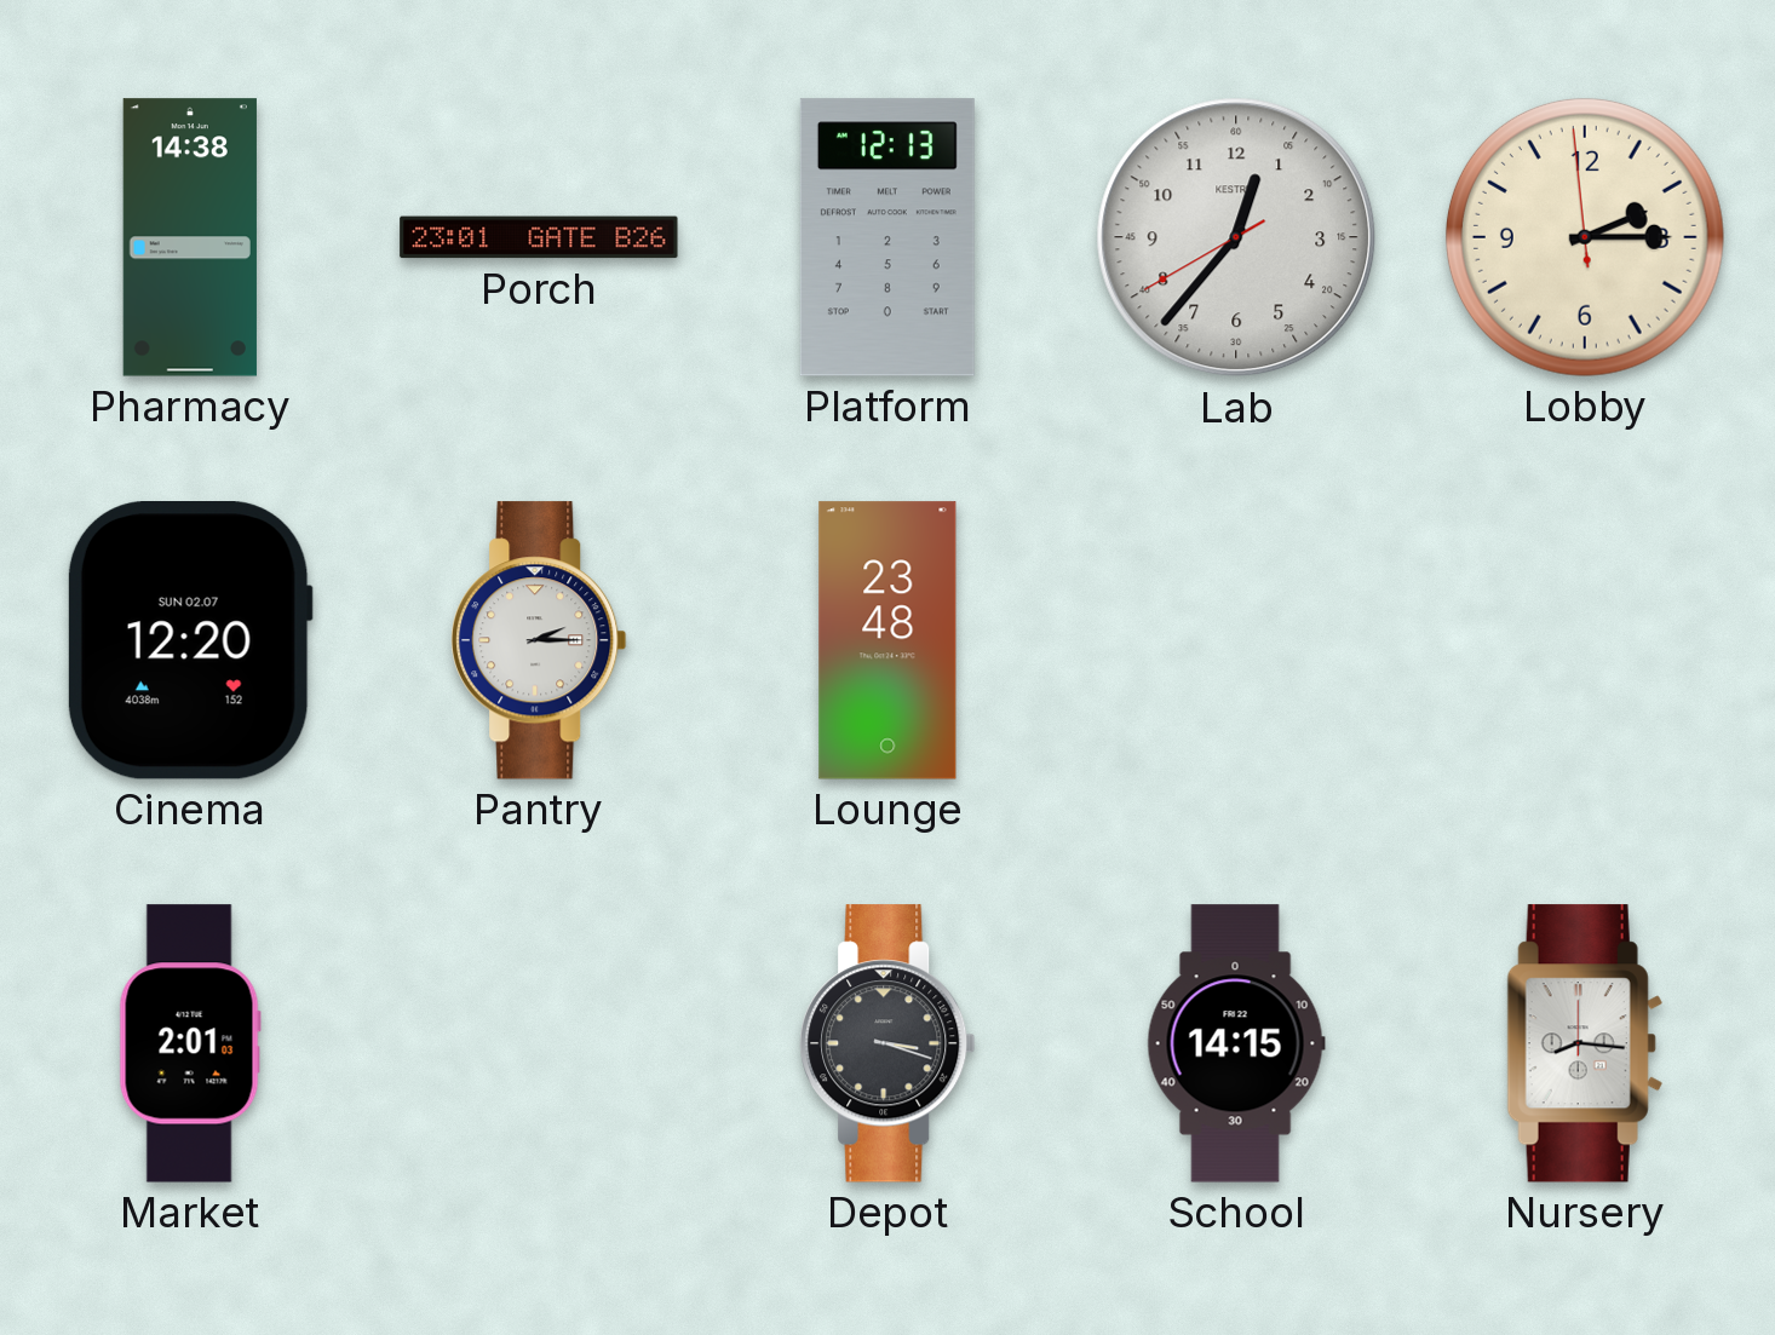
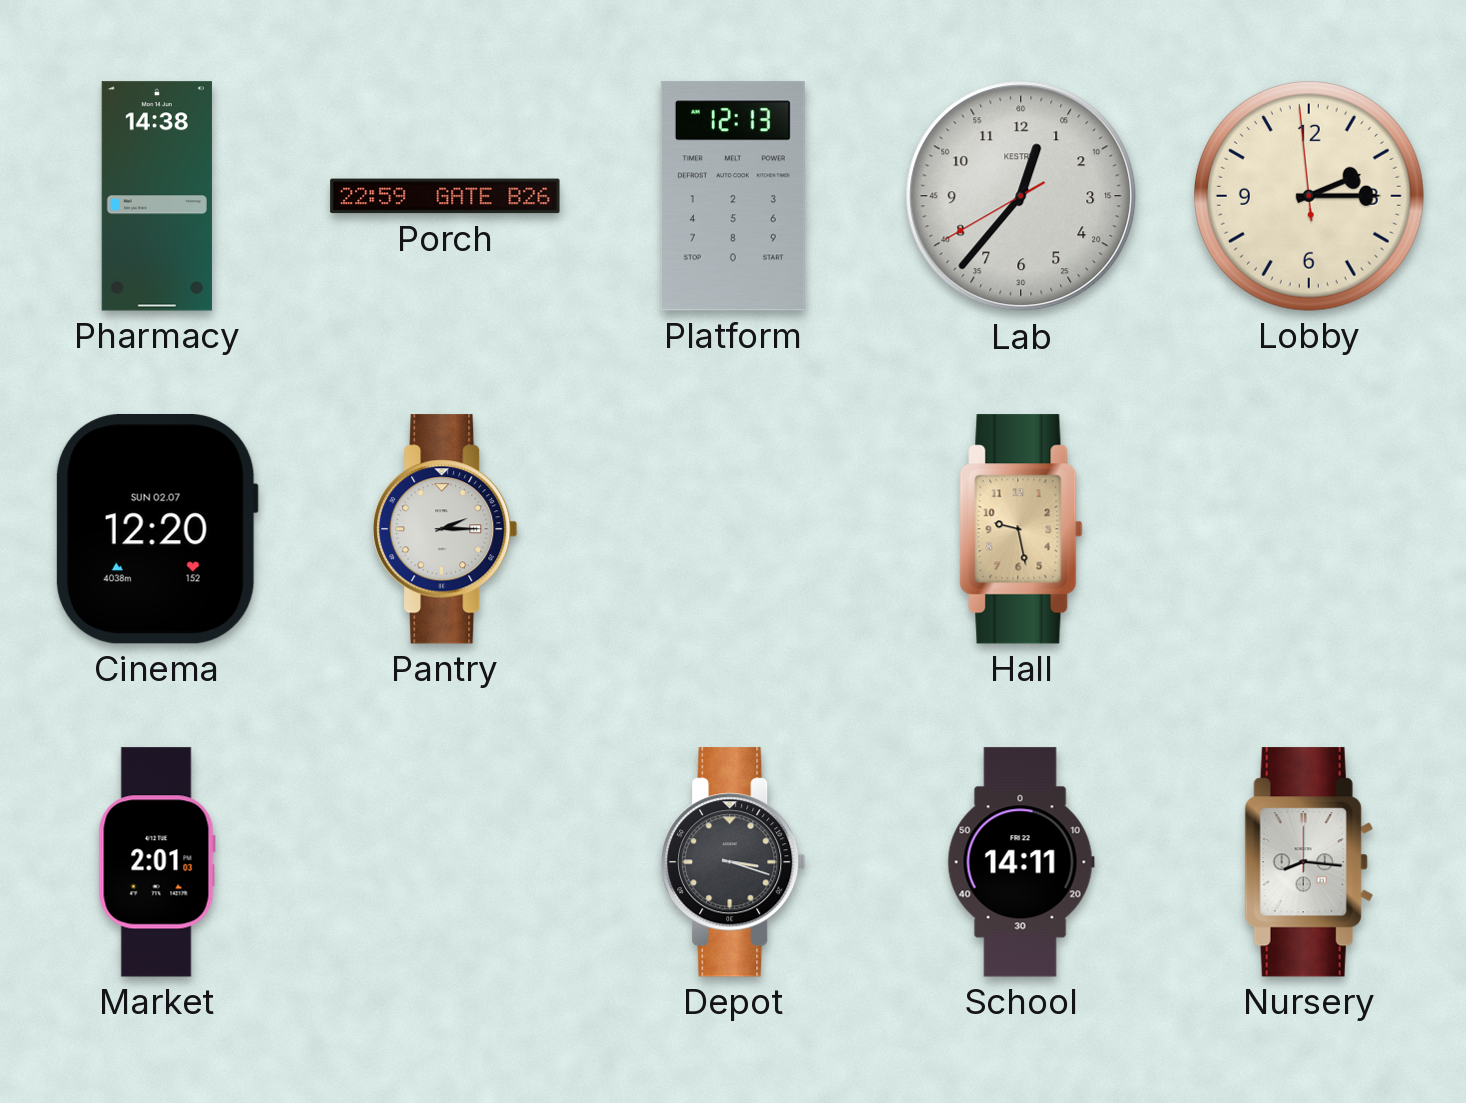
Porch: 23:01 -> 22:59
Lounge: 23:48 -> none
Hall: none -> 9:28
School: 14:15 -> 14:11
